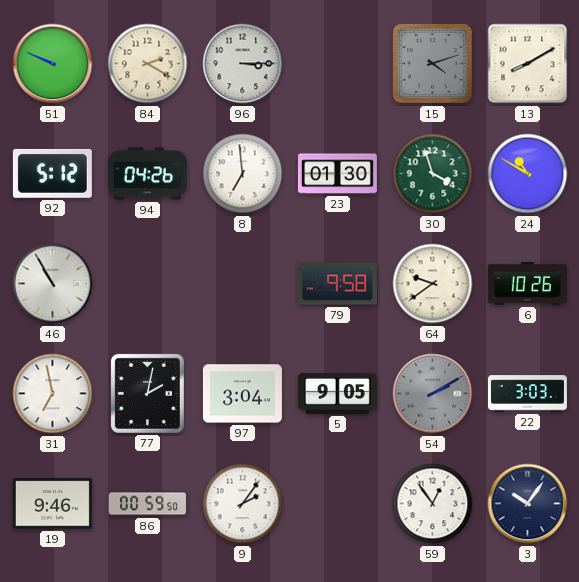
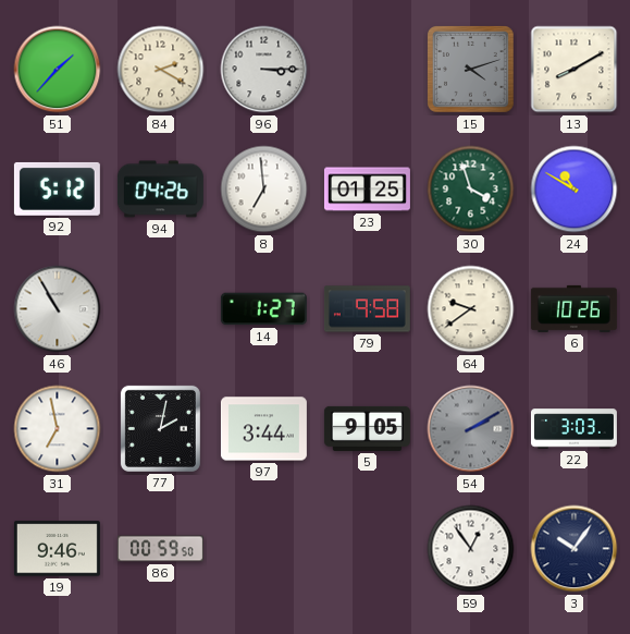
51: 9:49 -> 1:37
23: 01:30 -> 01:25
14: none -> 1:27
97: 3:04 -> 3:44
9: 2:06 -> none
